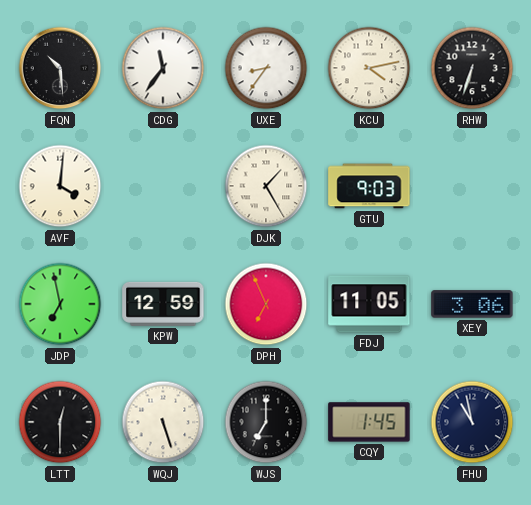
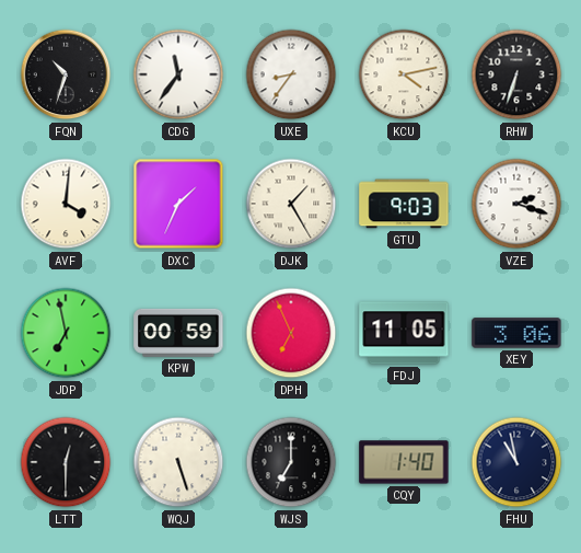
FQN: 10:29 -> 10:33
DXC: none -> 1:34
VZE: none -> 2:18
KPW: 12:59 -> 00:59
CQY: 1:45 -> 1:40
